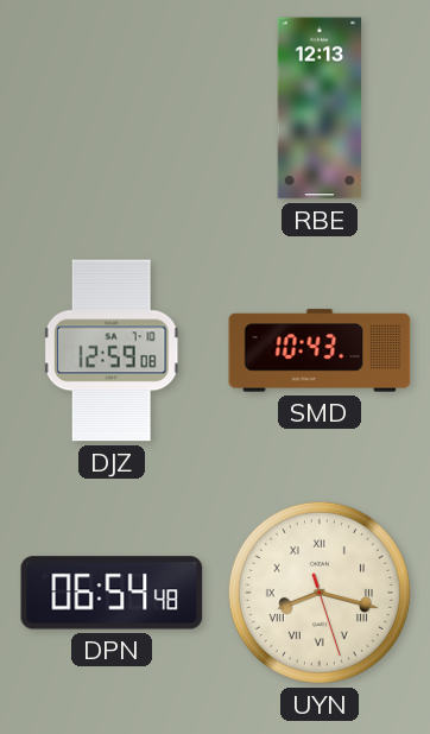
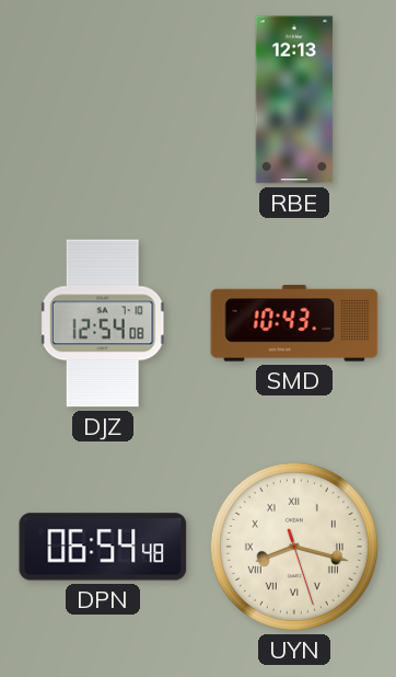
DJZ: 12:59 -> 12:54
